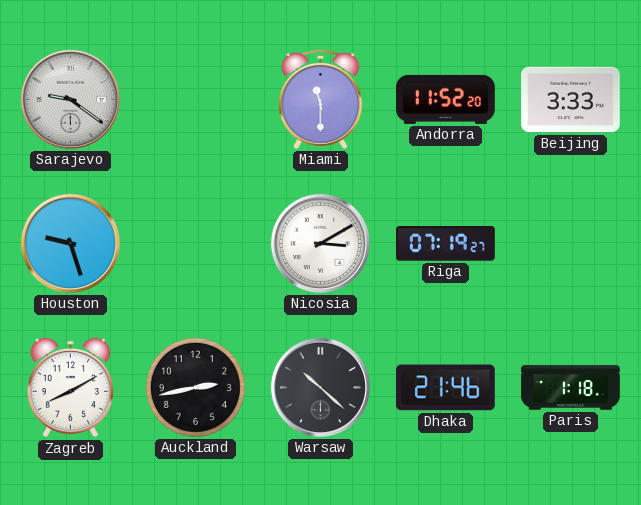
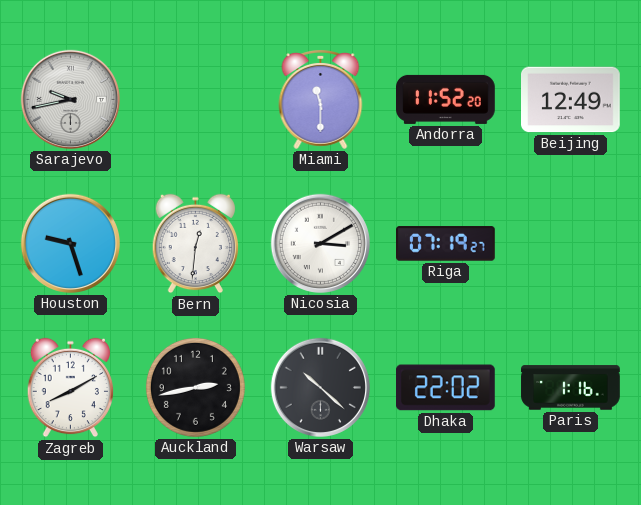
Sarajevo: 9:21 -> 9:43
Beijing: 3:33 -> 12:49
Bern: none -> 12:31
Dhaka: 21:46 -> 22:02
Paris: 1:18 -> 1:16
